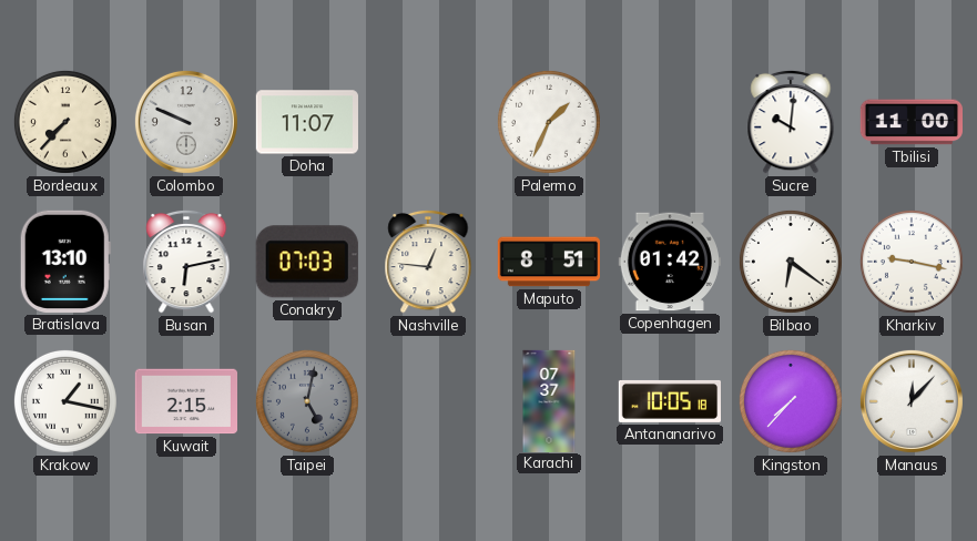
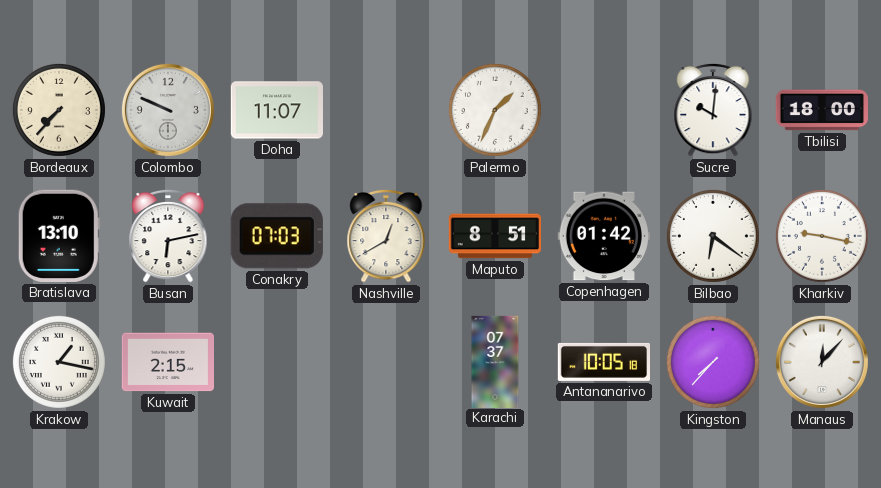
Tbilisi: 11:00 -> 18:00
Nashville: 12:46 -> 12:40
Taipei: 5:02 -> none
